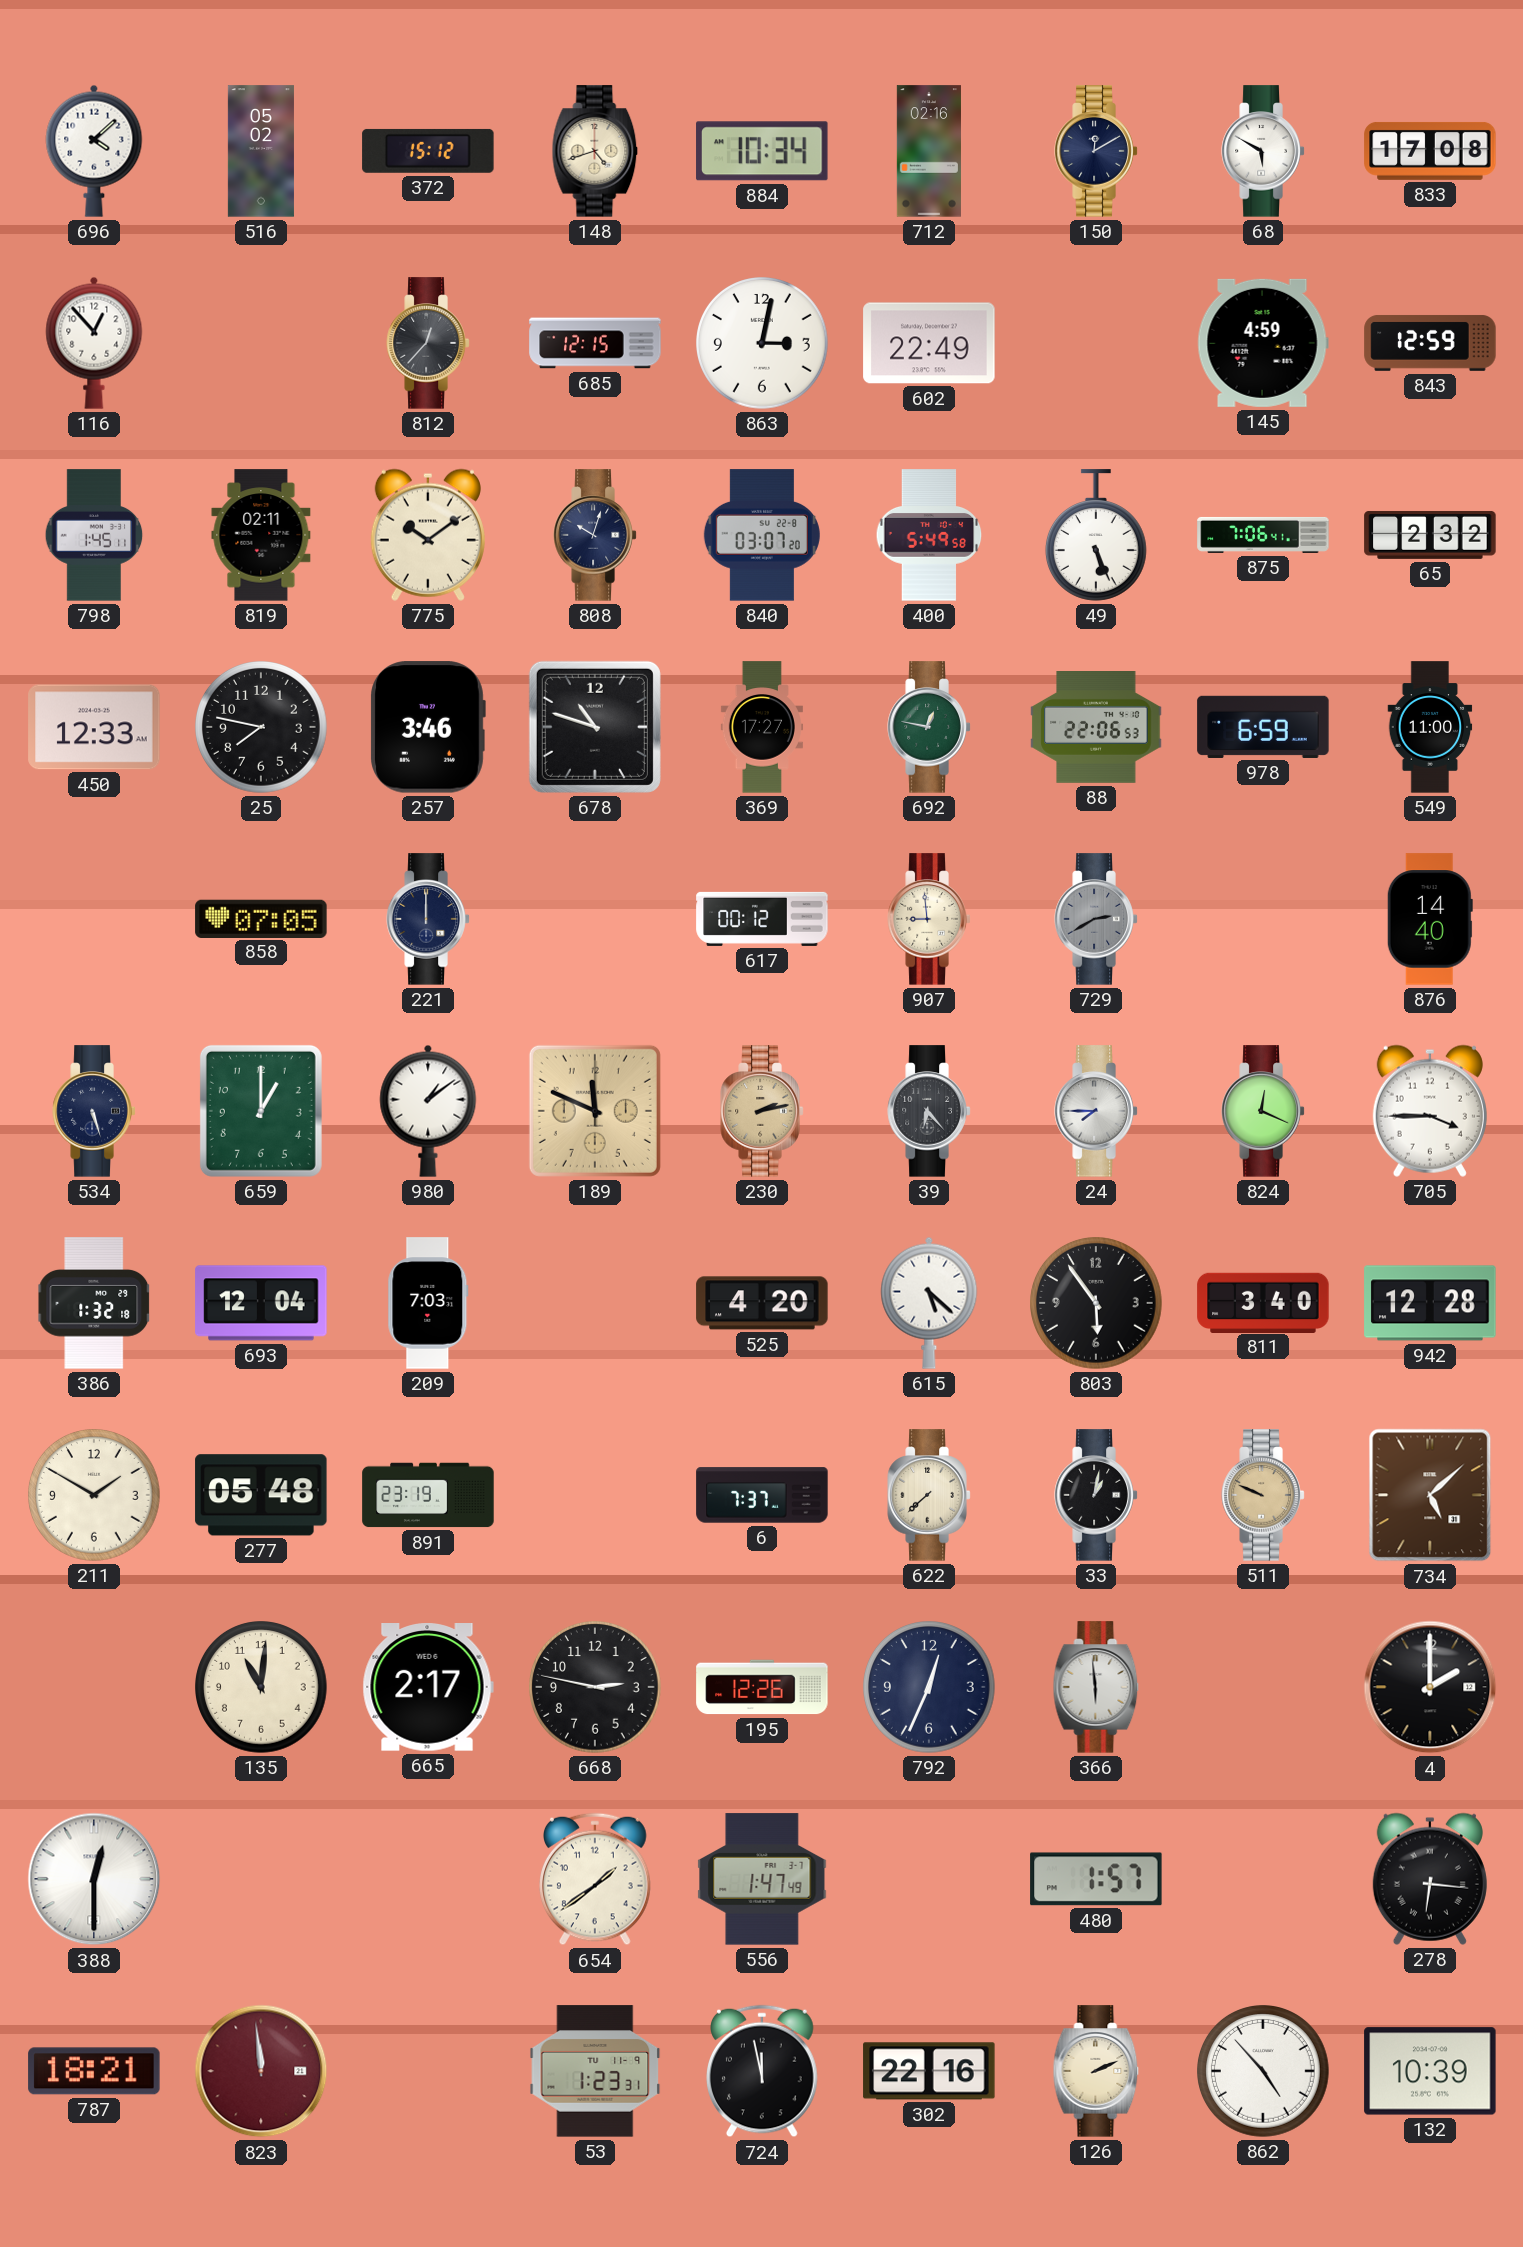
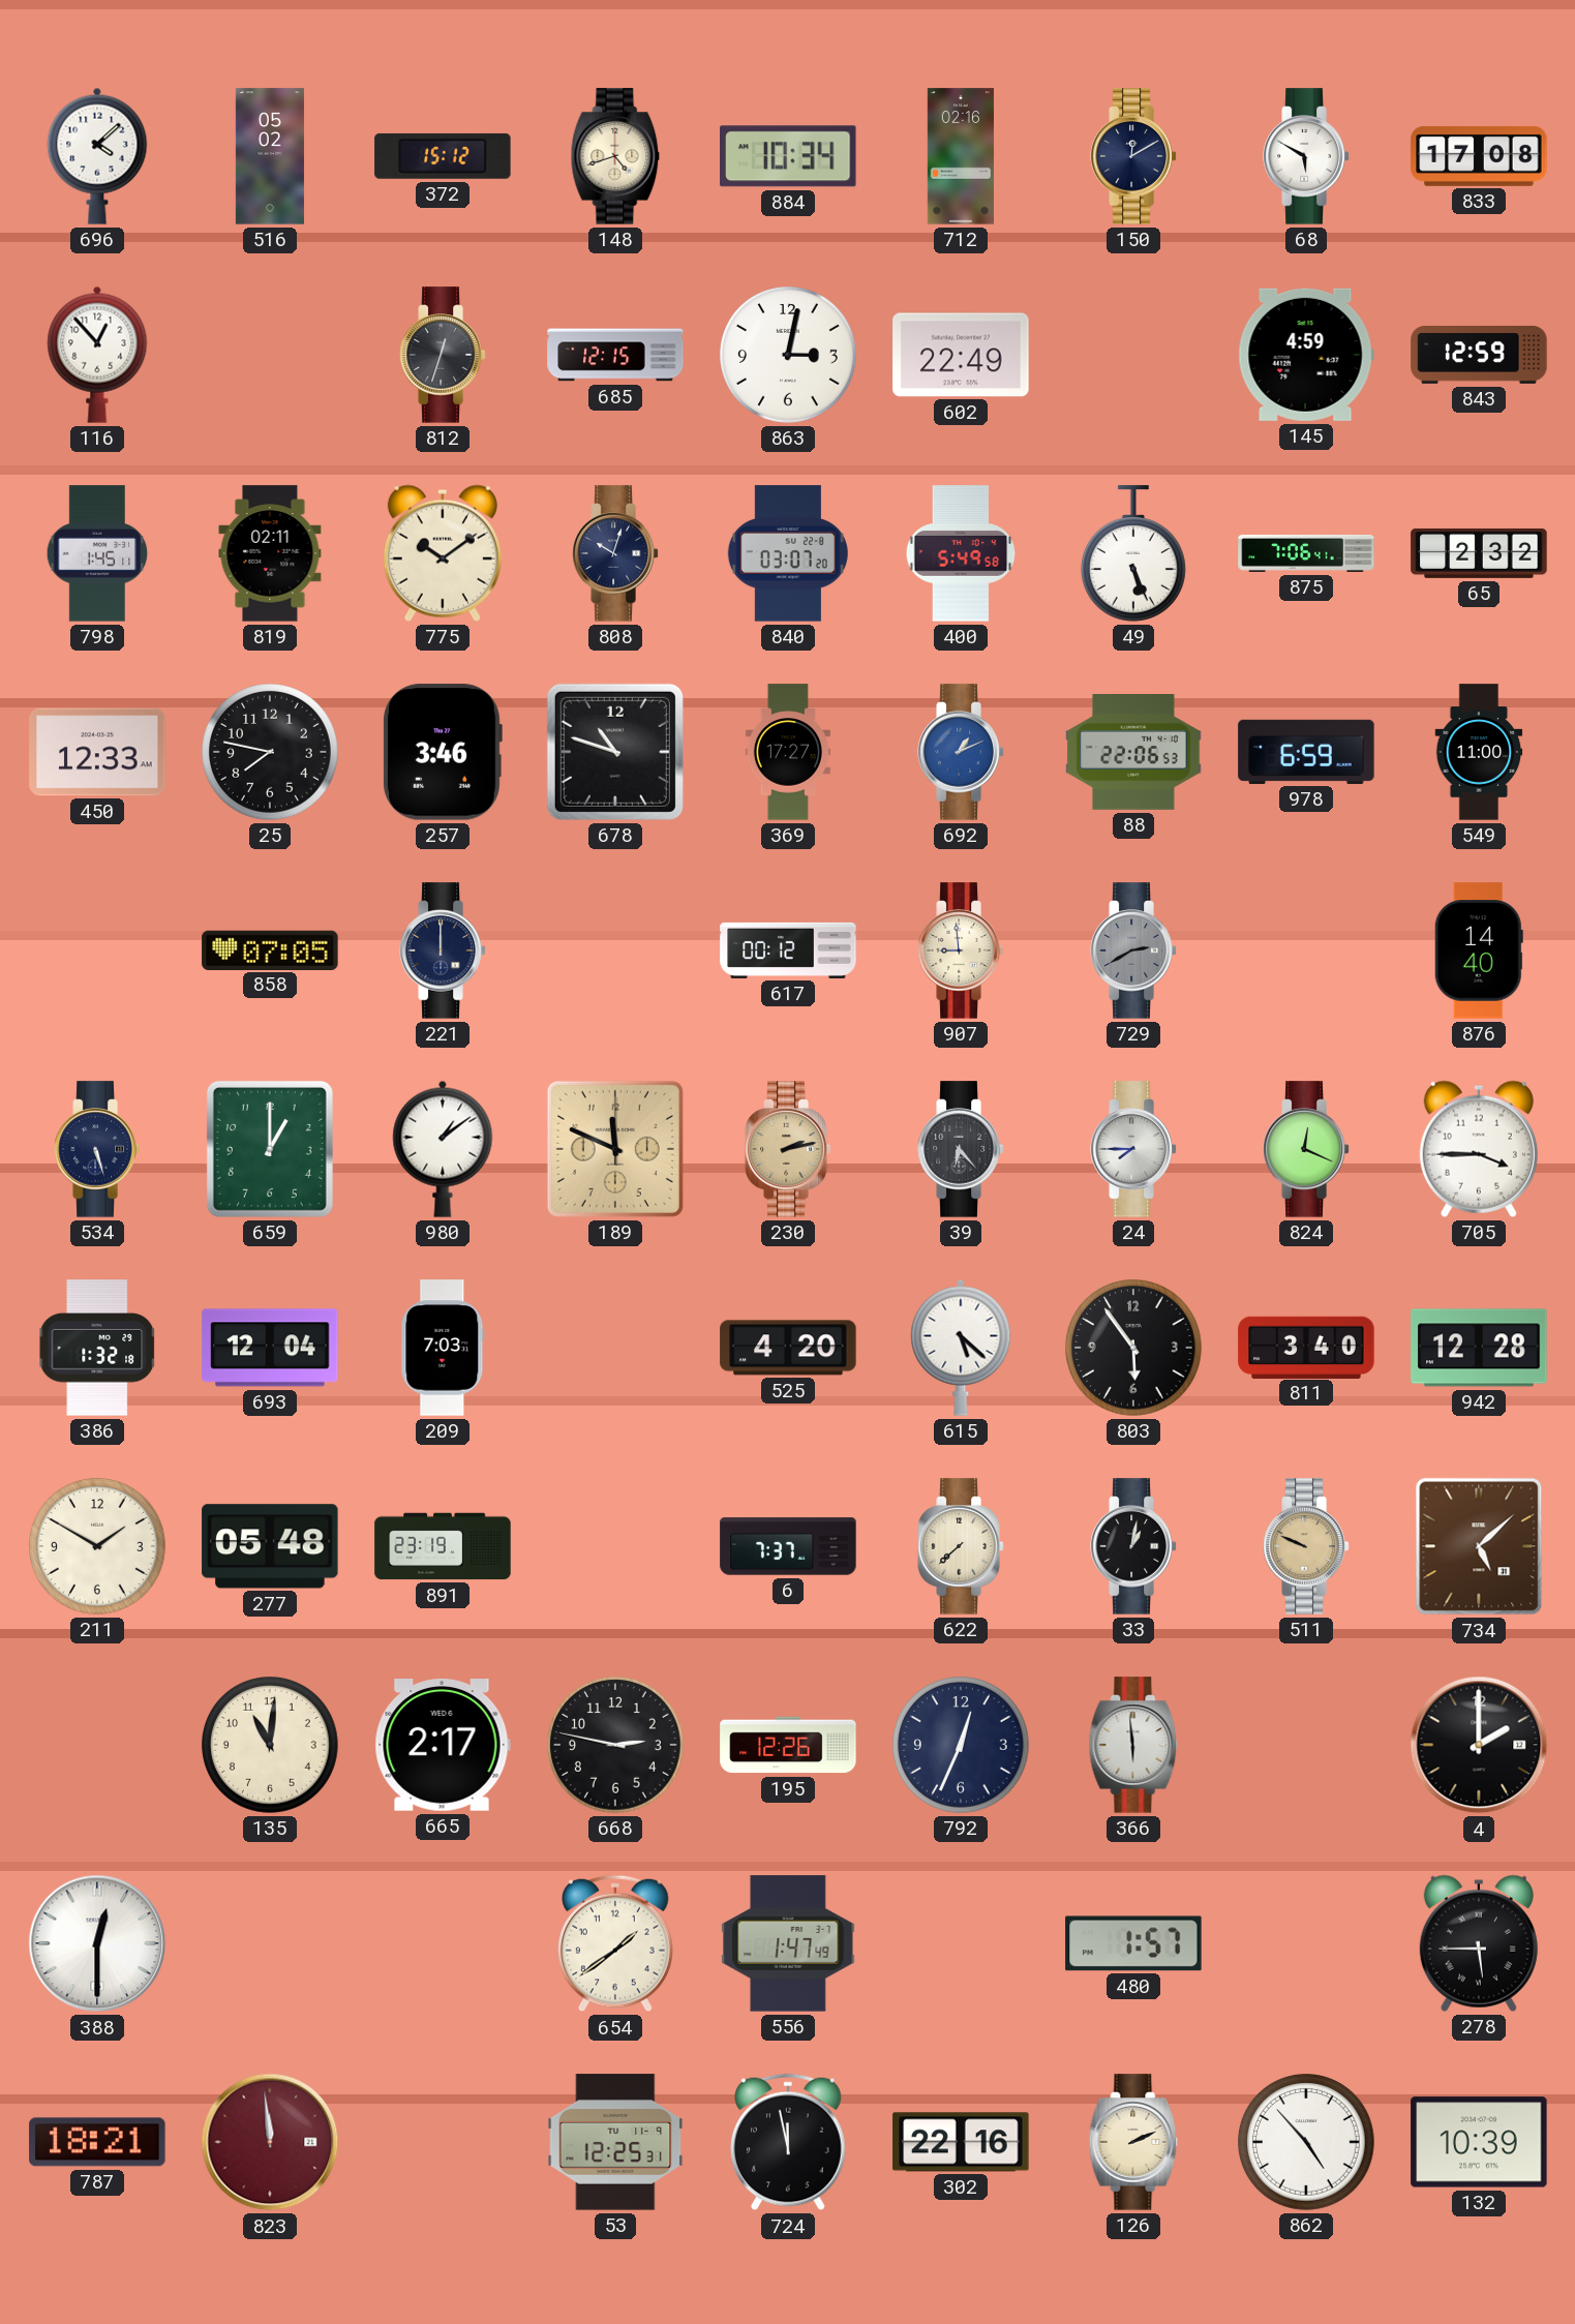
812: 12:37 -> 12:33
692: 12:47 -> 1:11
692 dial: green -> blue
278: 6:16 -> 5:45
53: 1:23 -> 12:25
